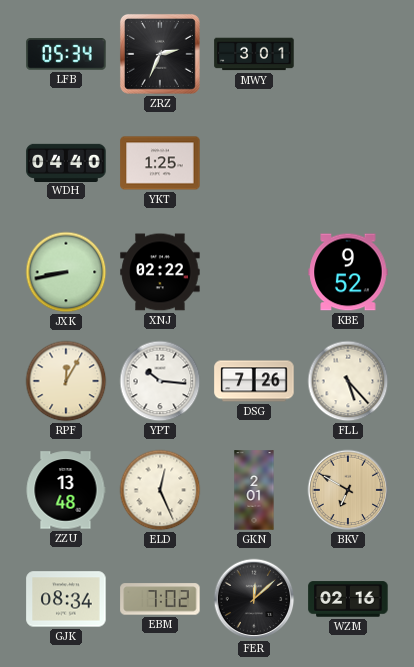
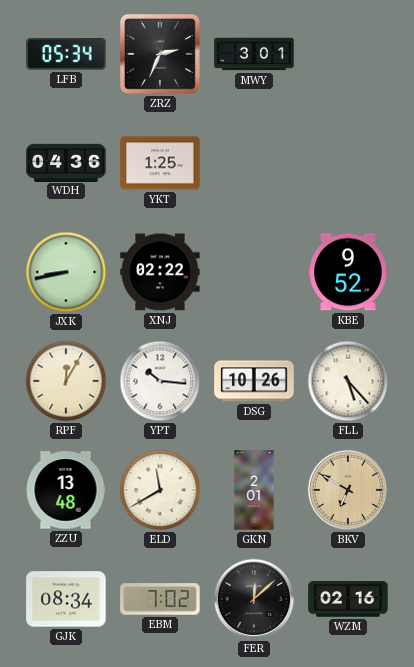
WDH: 04:40 -> 04:36
DSG: 7:26 -> 10:26
ELD: 12:26 -> 11:40
